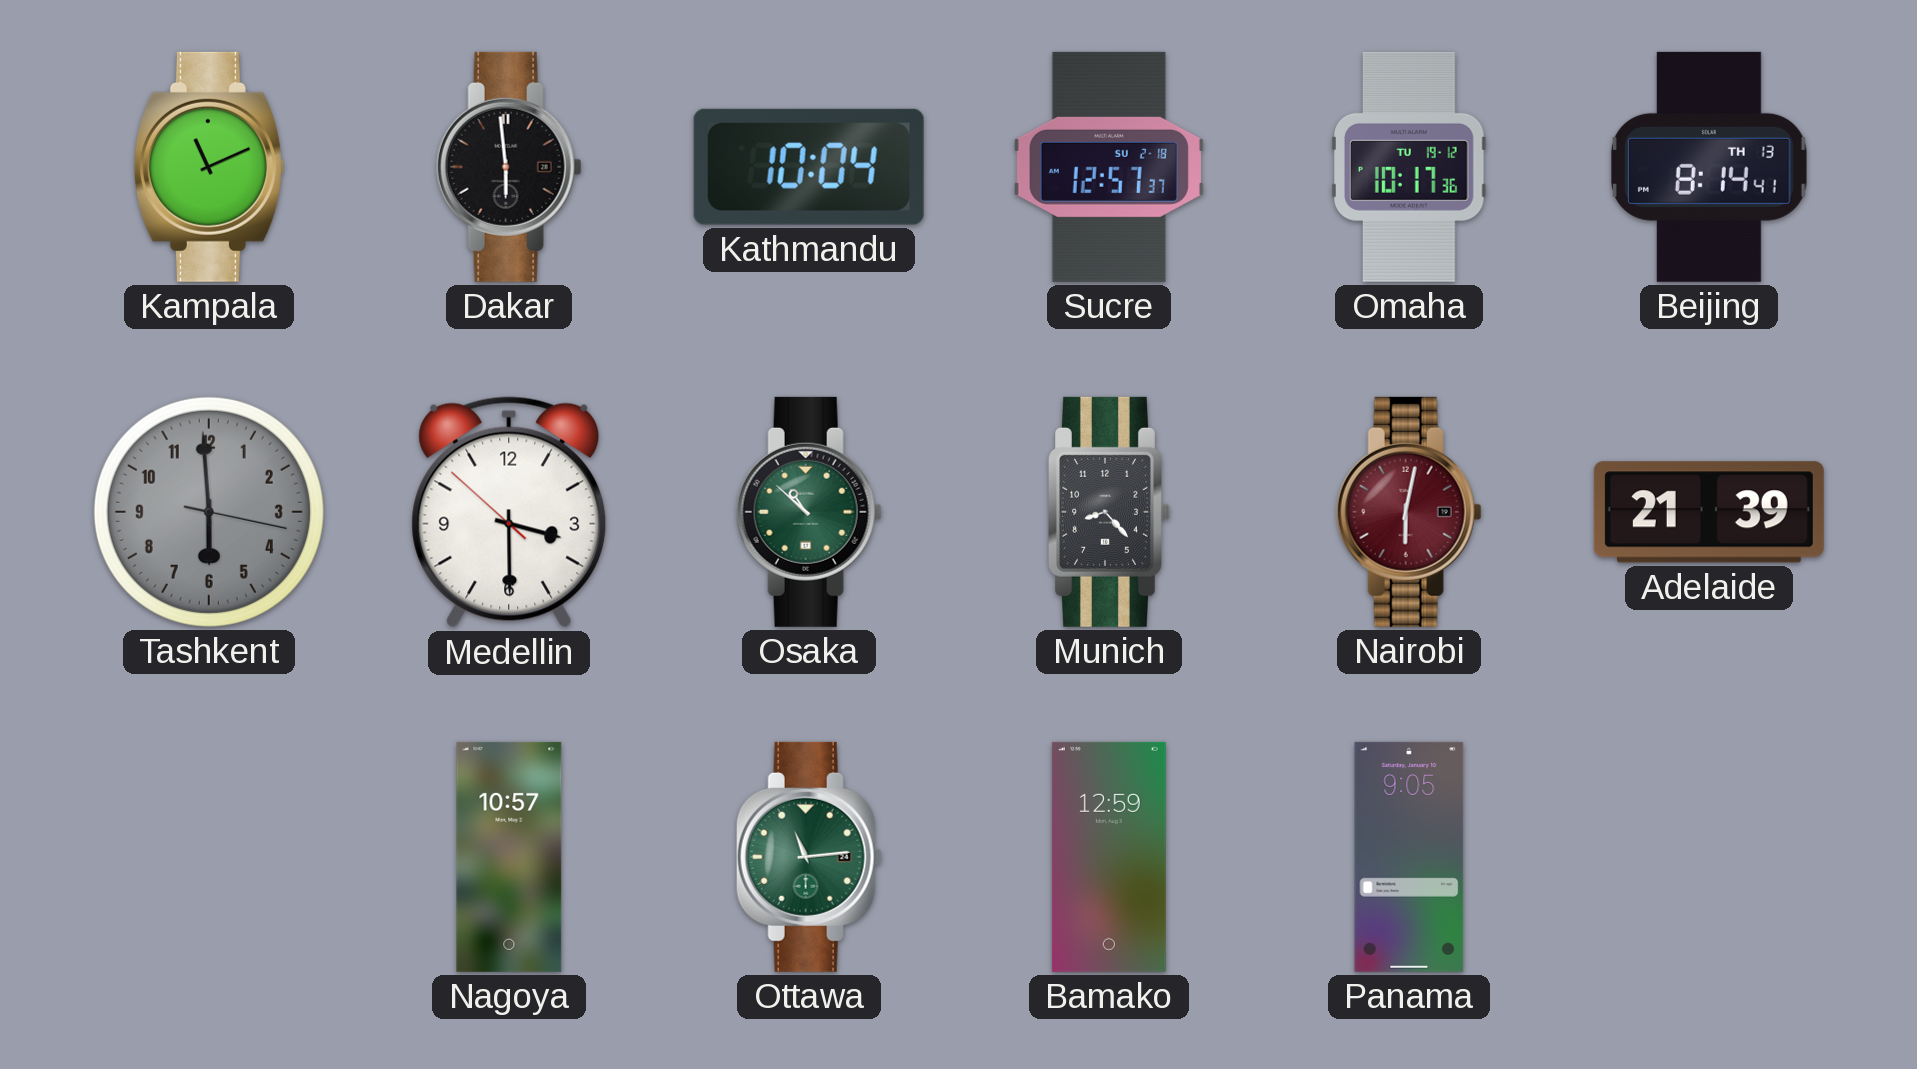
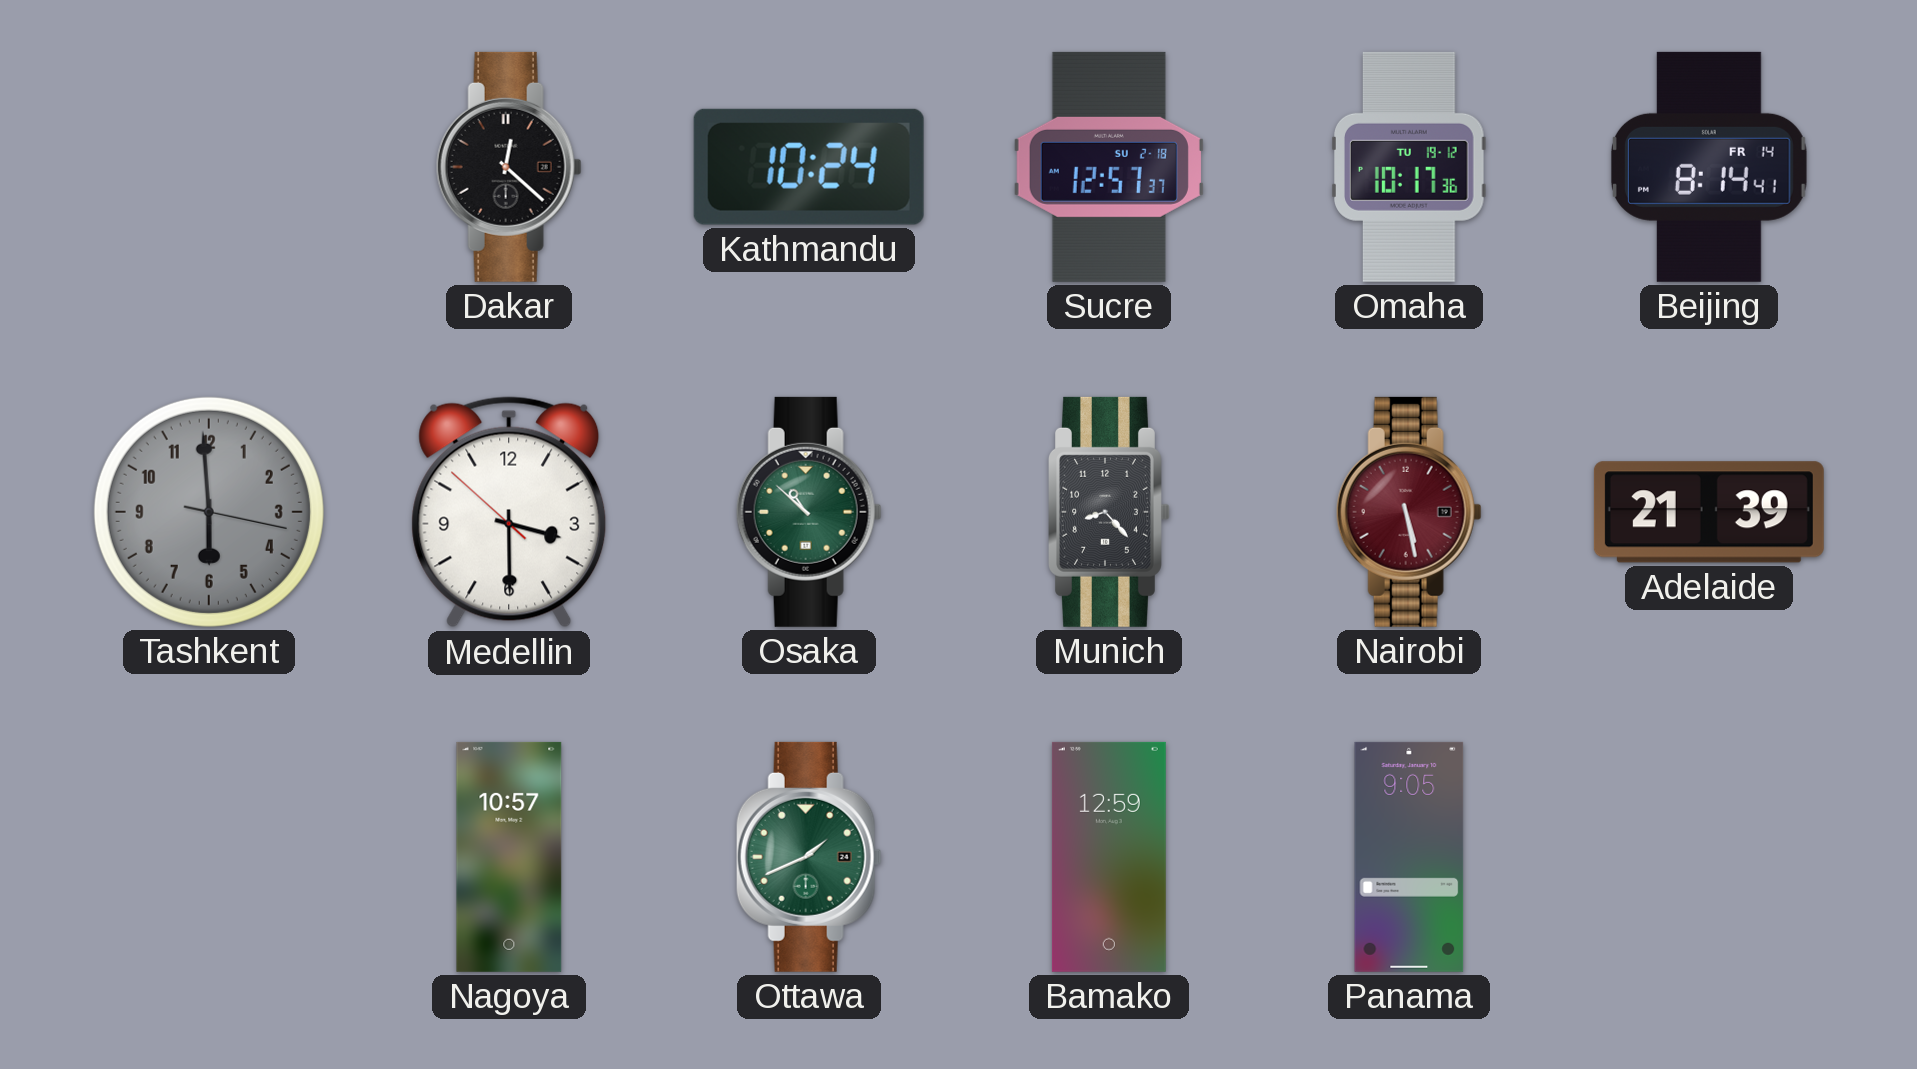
Kampala: 11:11 -> none
Dakar: 5:59 -> 12:22
Kathmandu: 10:04 -> 10:24
Beijing date: TH 13 -> FR 14
Nairobi: 6:02 -> 5:28
Ottawa: 11:14 -> 1:41
